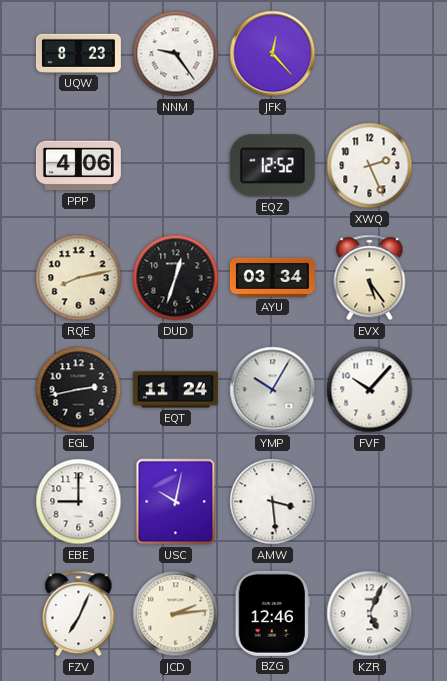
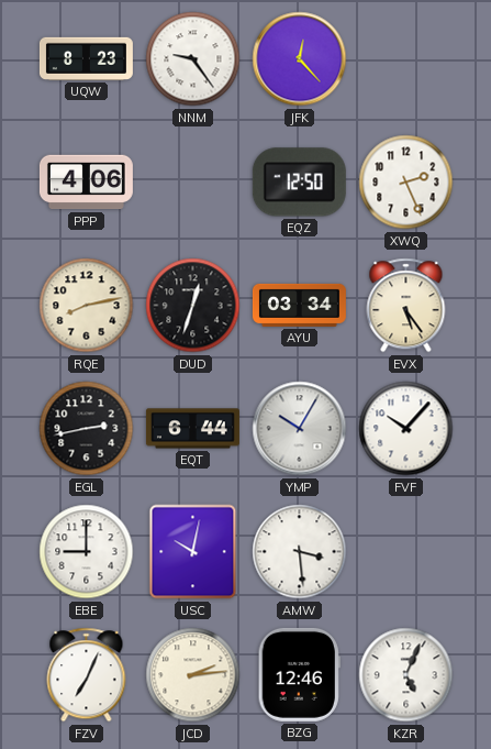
EQZ: 12:52 -> 12:50
EQT: 11:24 -> 6:44
